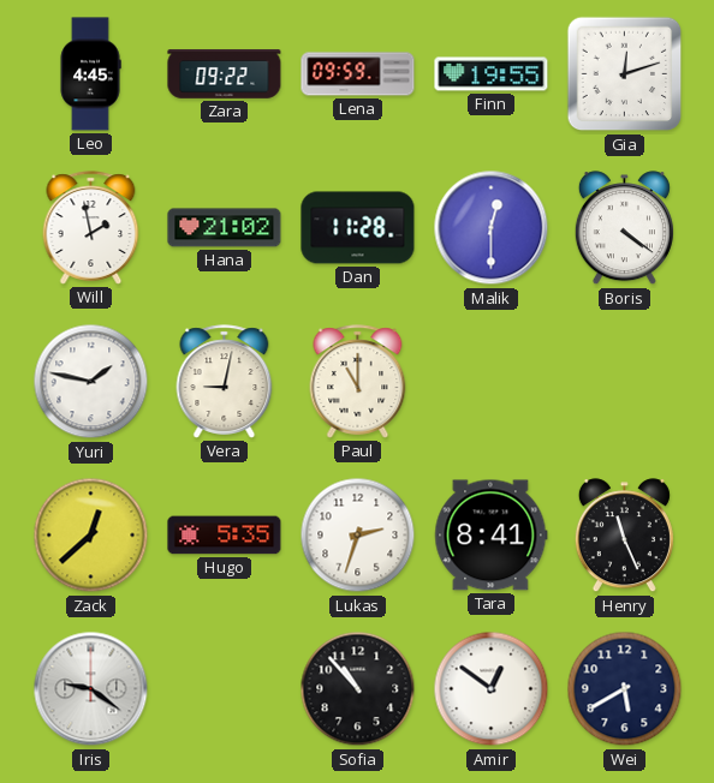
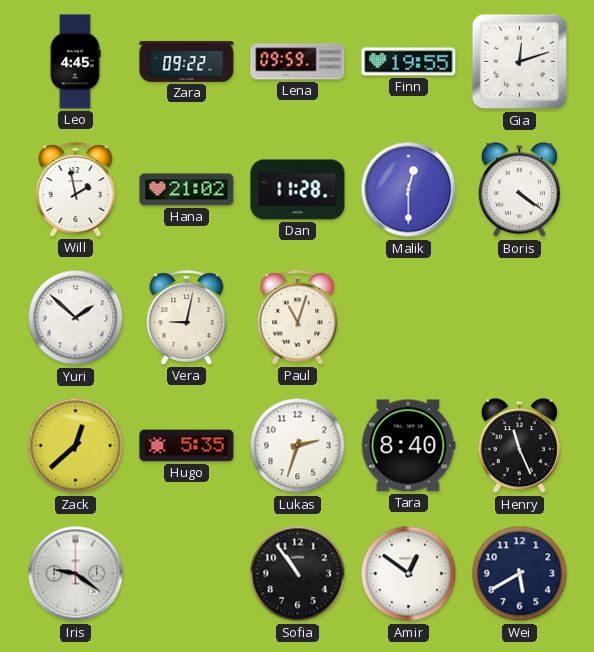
Yuri: 1:47 -> 1:52
Paul: 11:00 -> 11:03
Tara: 8:41 -> 8:40
Sofia: 10:53 -> 10:54
